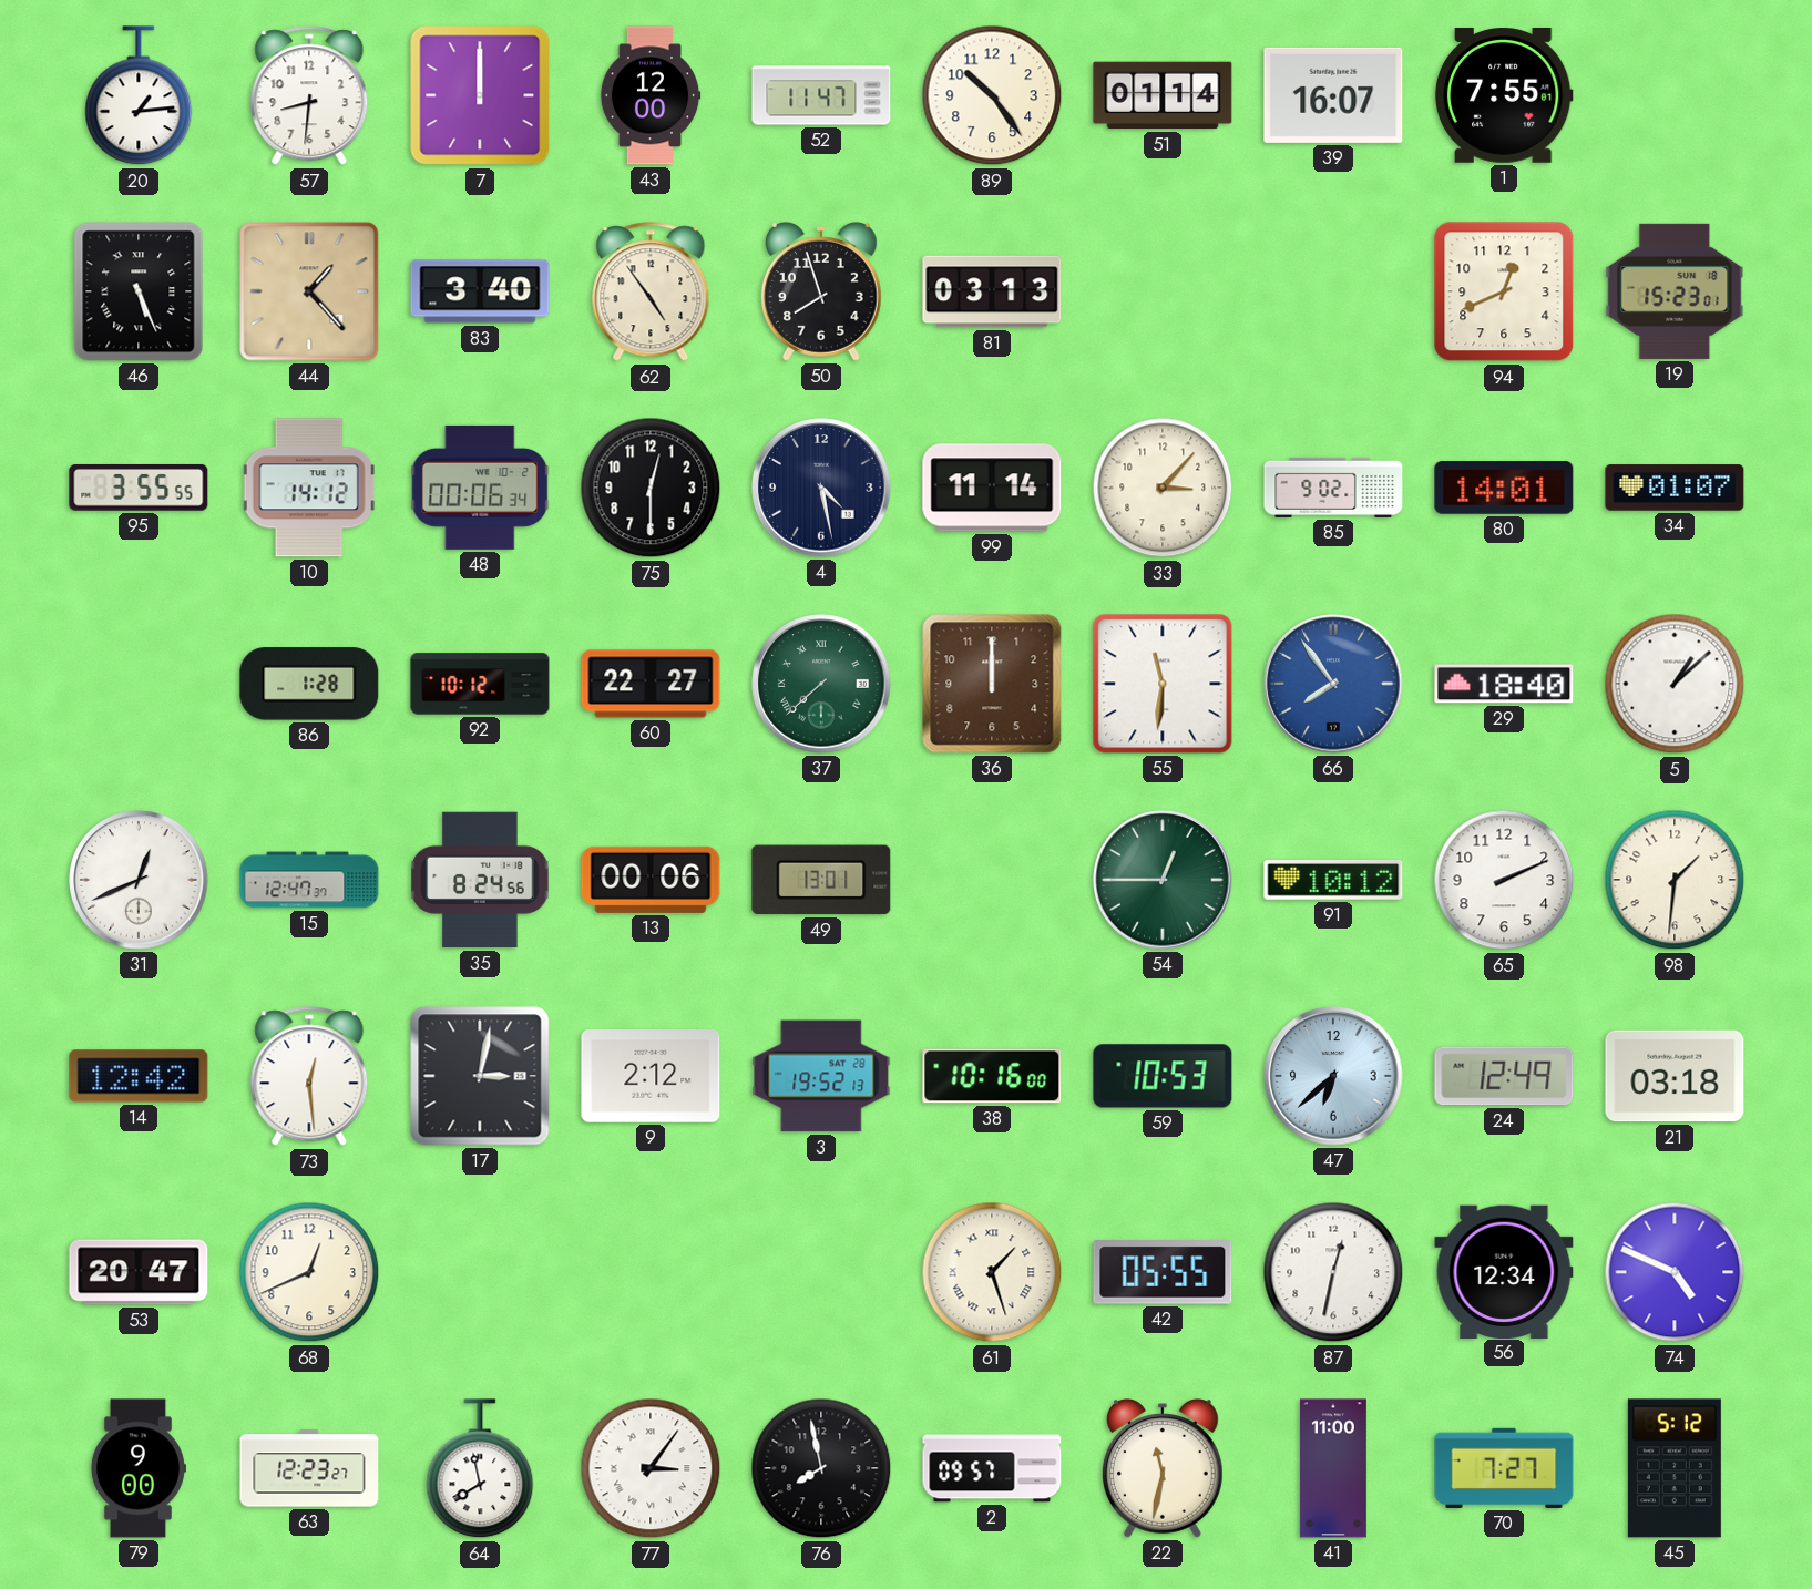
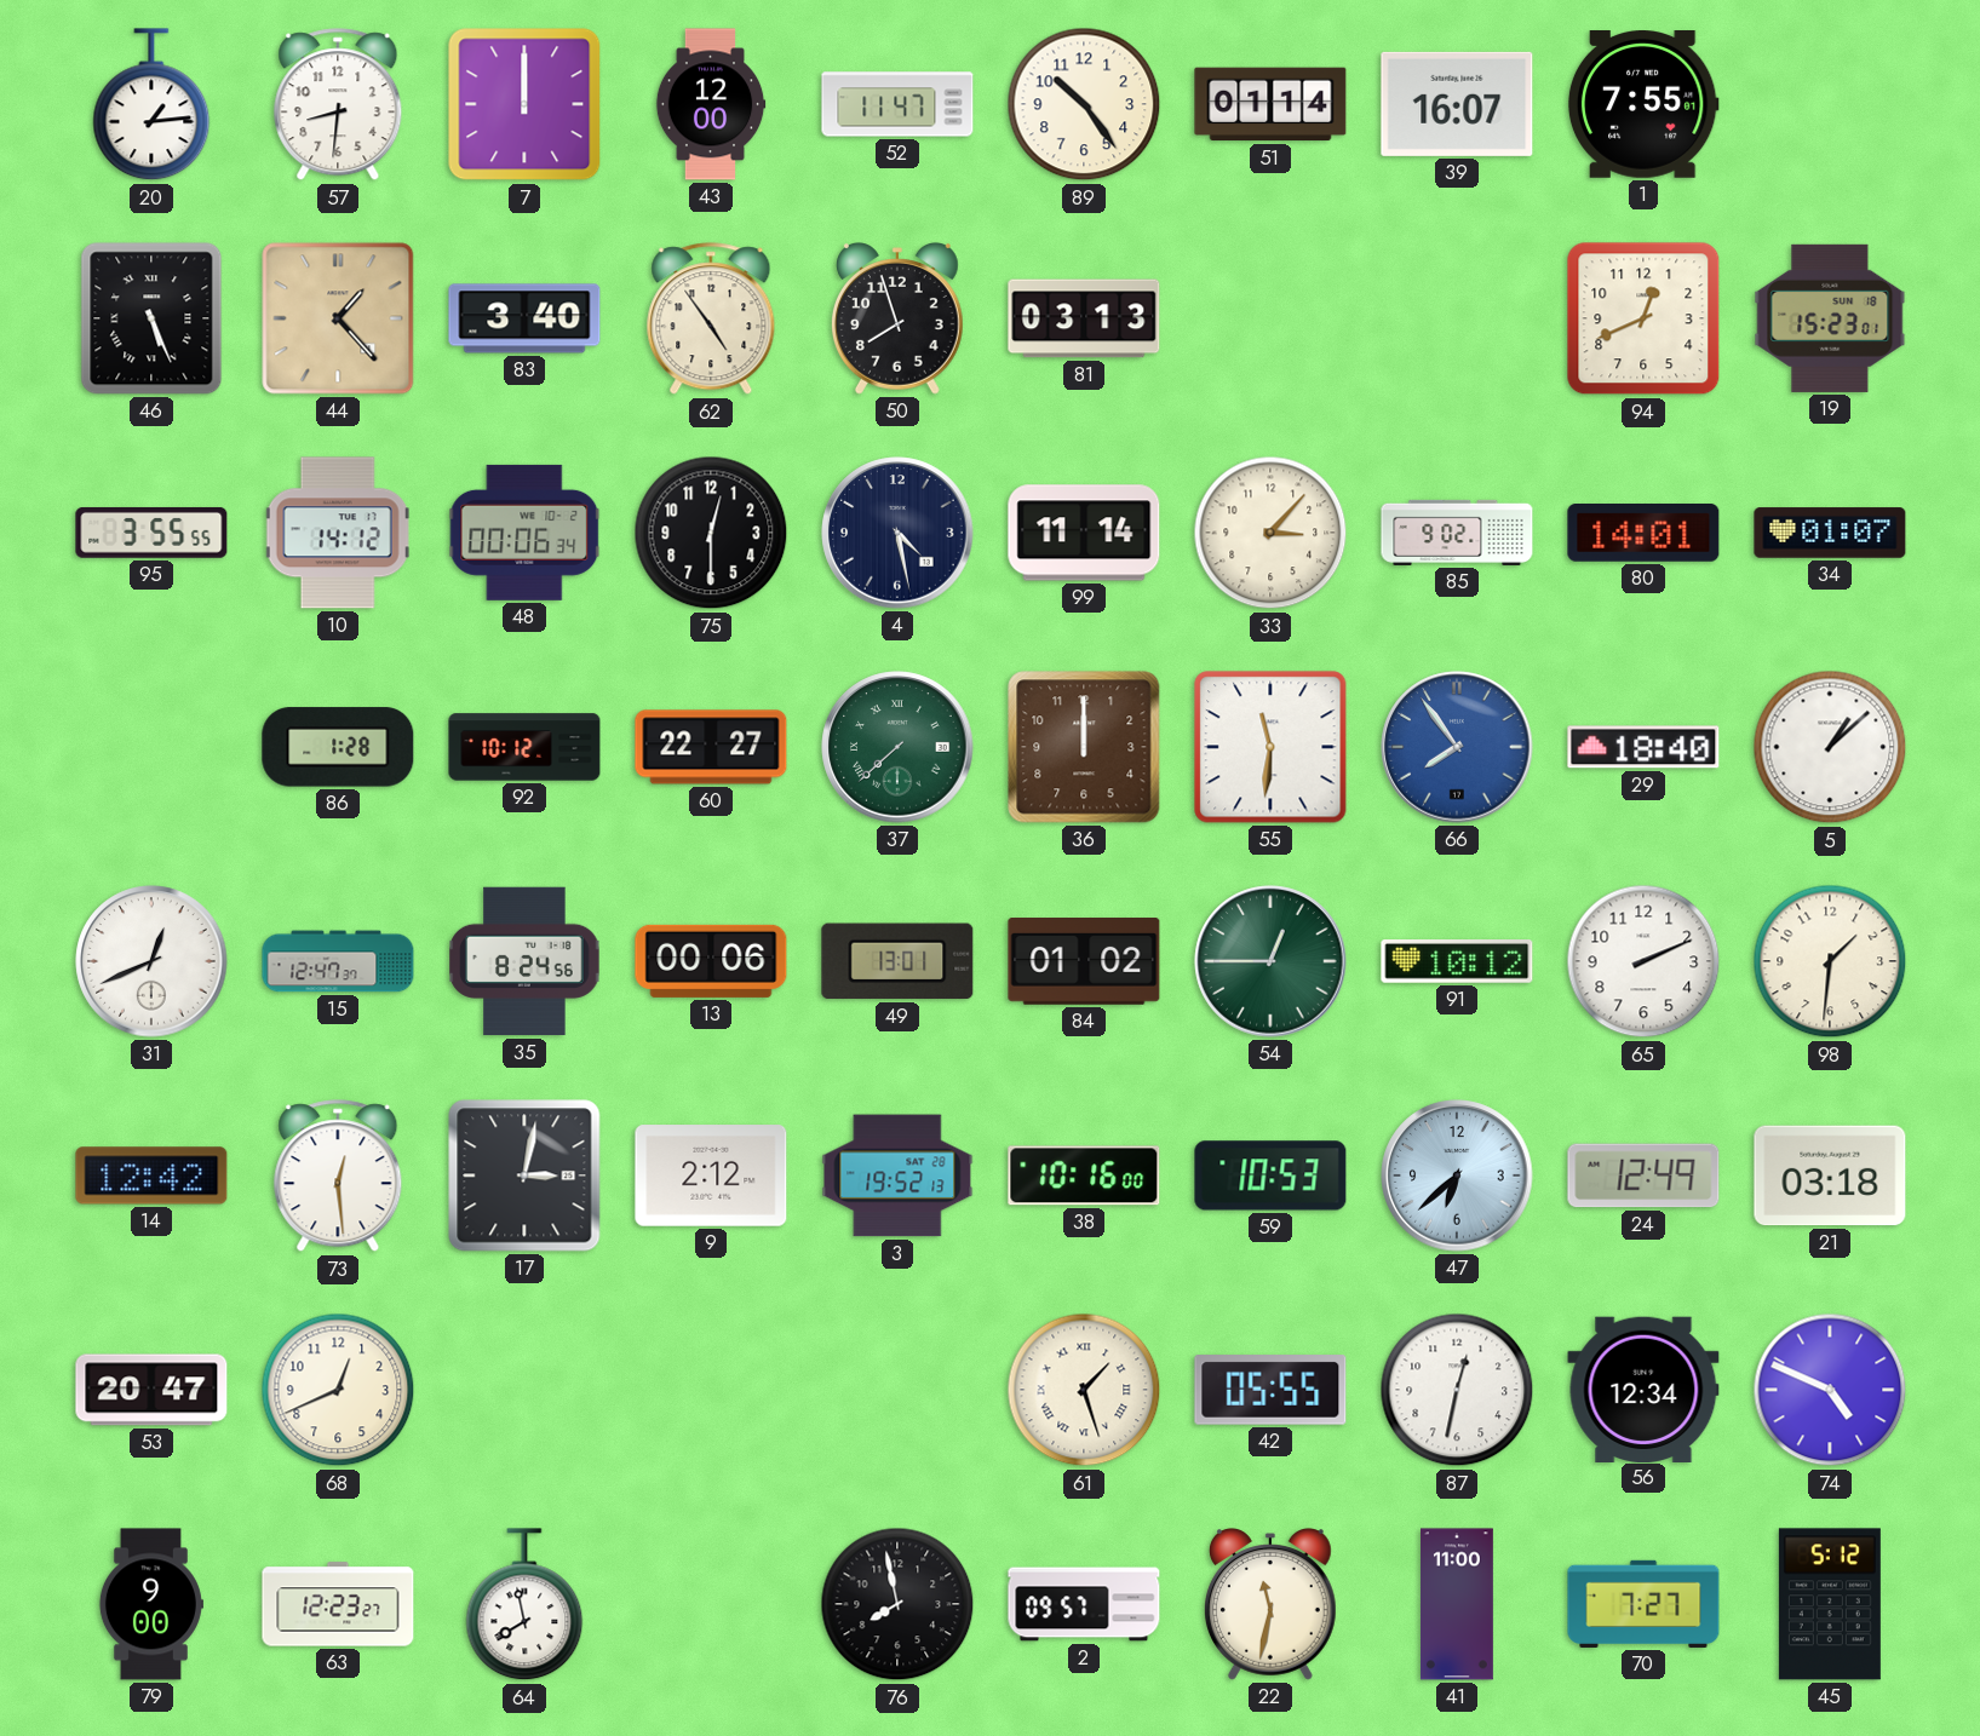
84: none -> 01:02
77: 3:06 -> none
